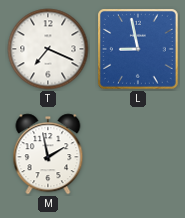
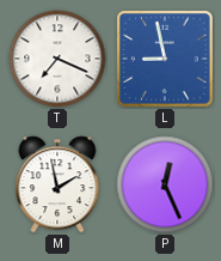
P: none -> 12:26
